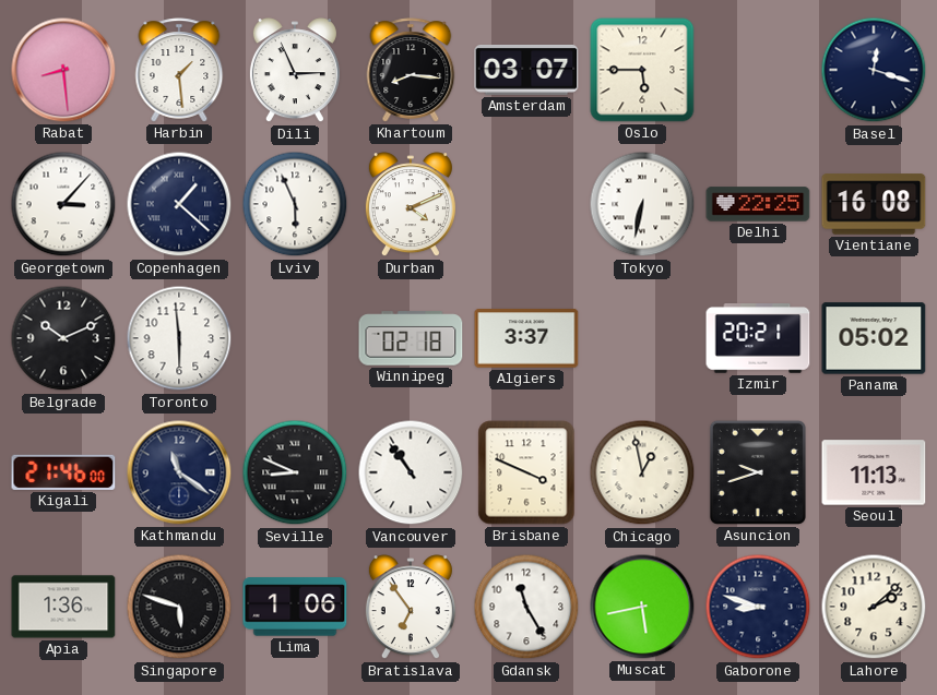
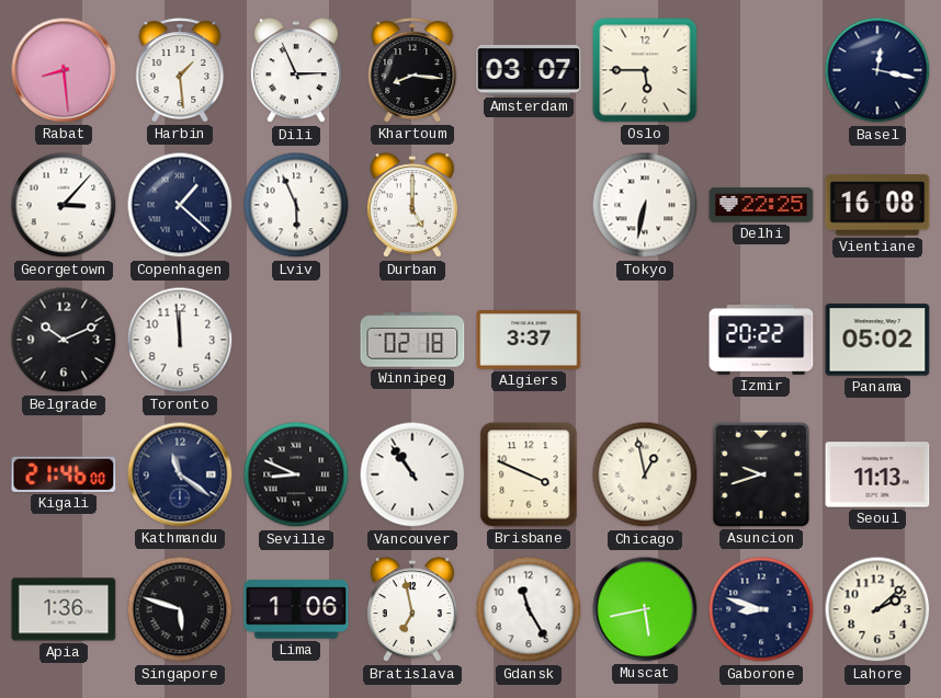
Basel: 12:18 -> 12:17
Durban: 4:11 -> 5:00
Toronto: 5:59 -> 11:59
Izmir: 20:21 -> 20:22
Bratislava: 6:54 -> 6:58
